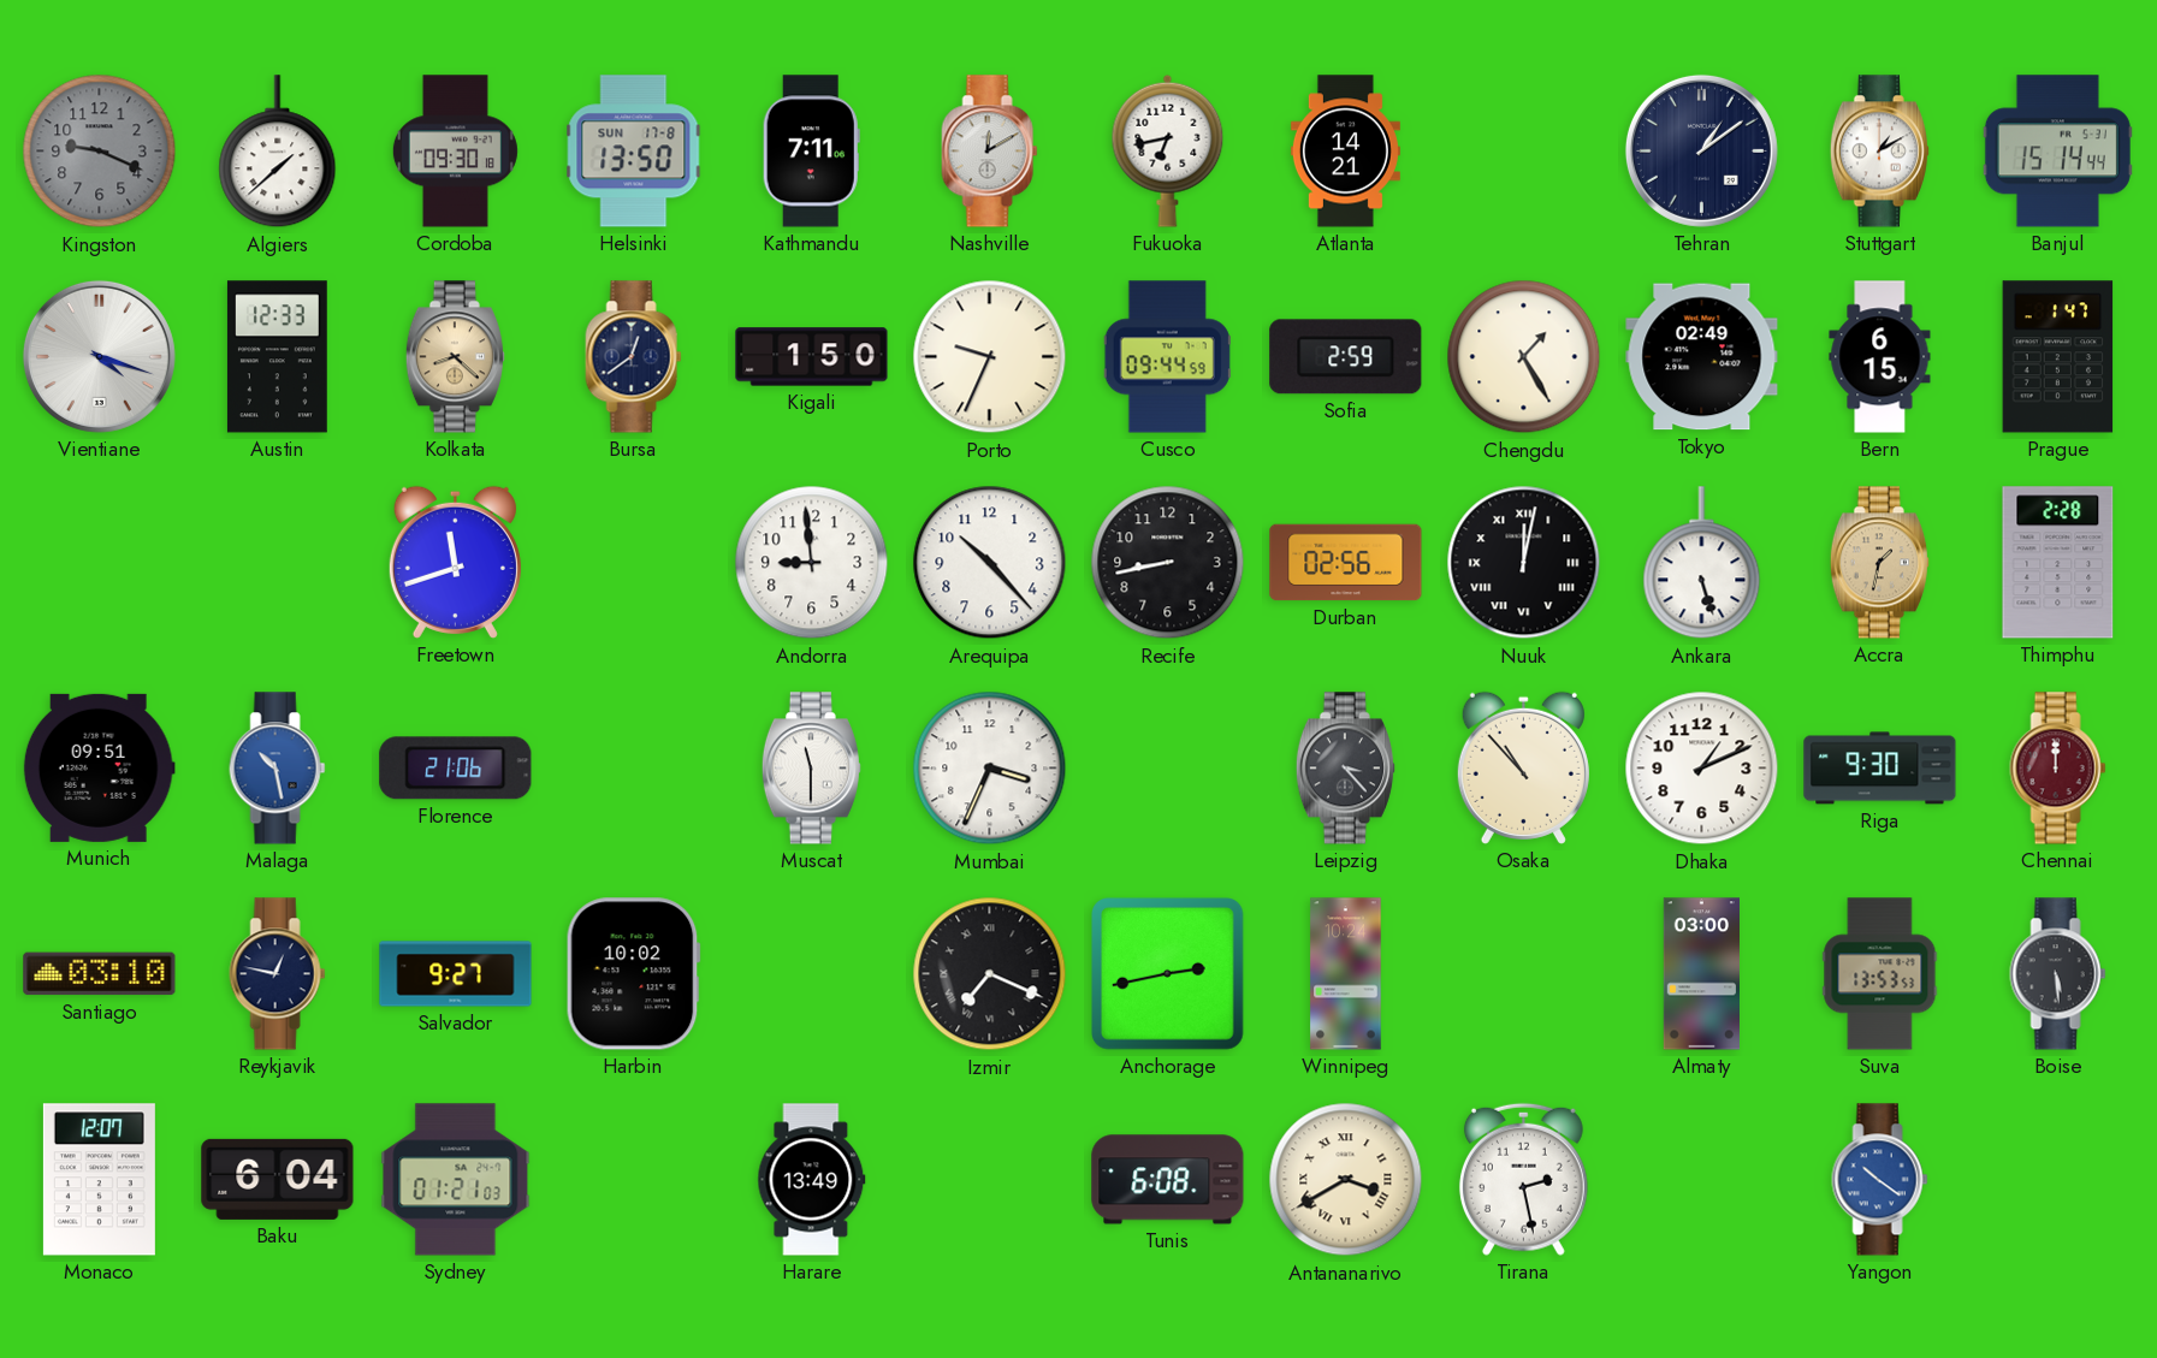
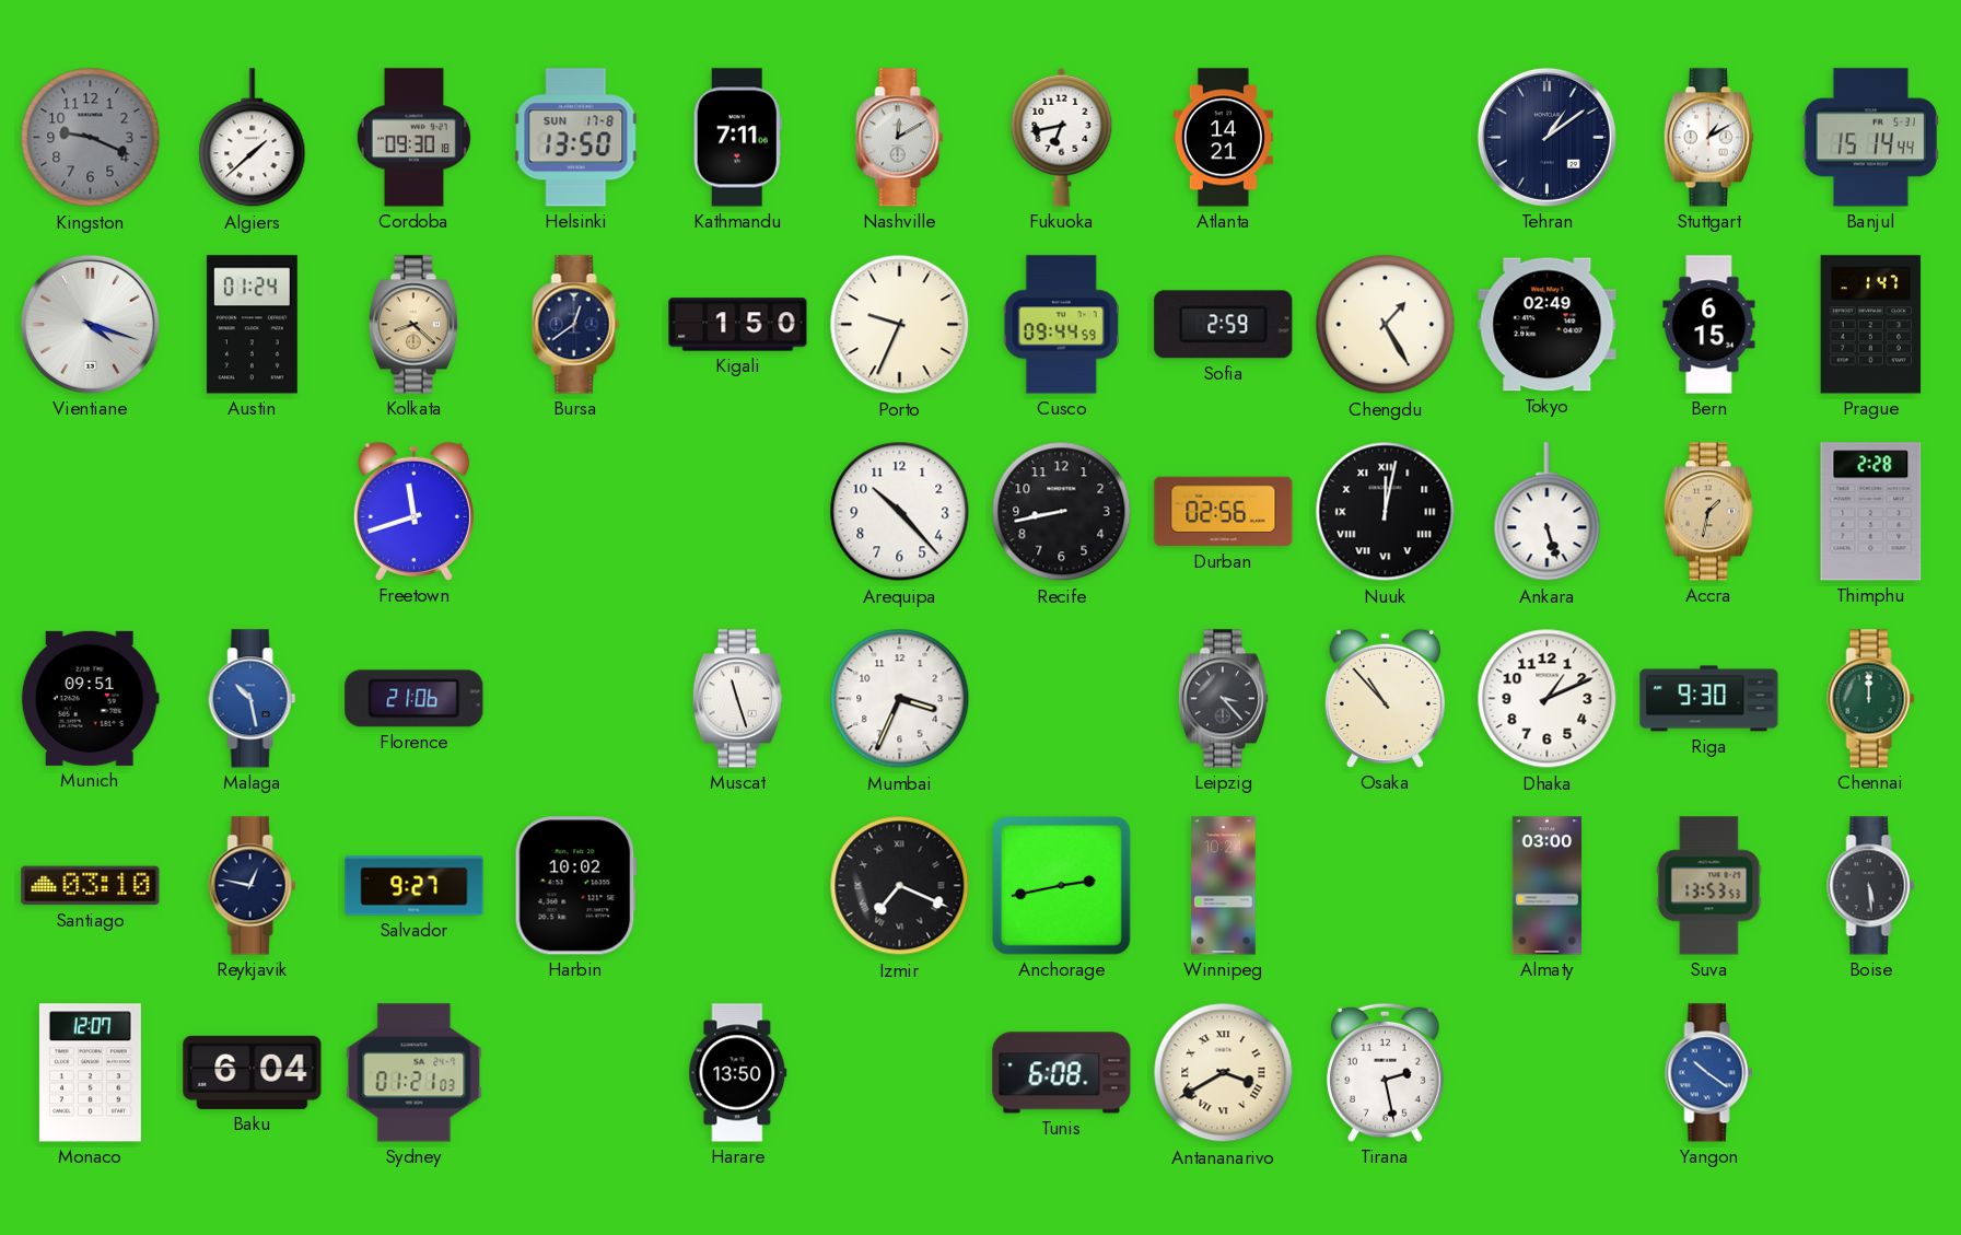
Austin: 12:33 -> 01:24
Andorra: 8:59 -> none
Muscat: 11:30 -> 11:27
Chennai dial: burgundy -> green
Harare: 13:49 -> 13:50
